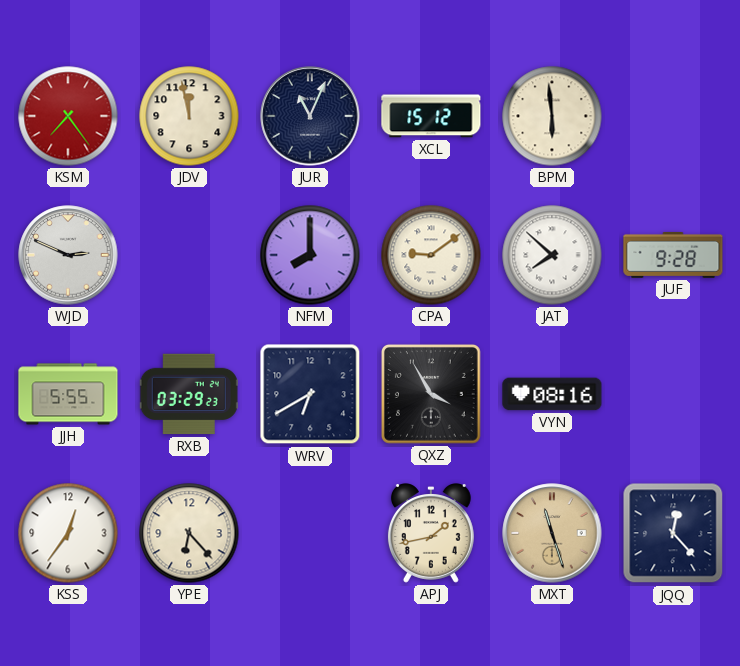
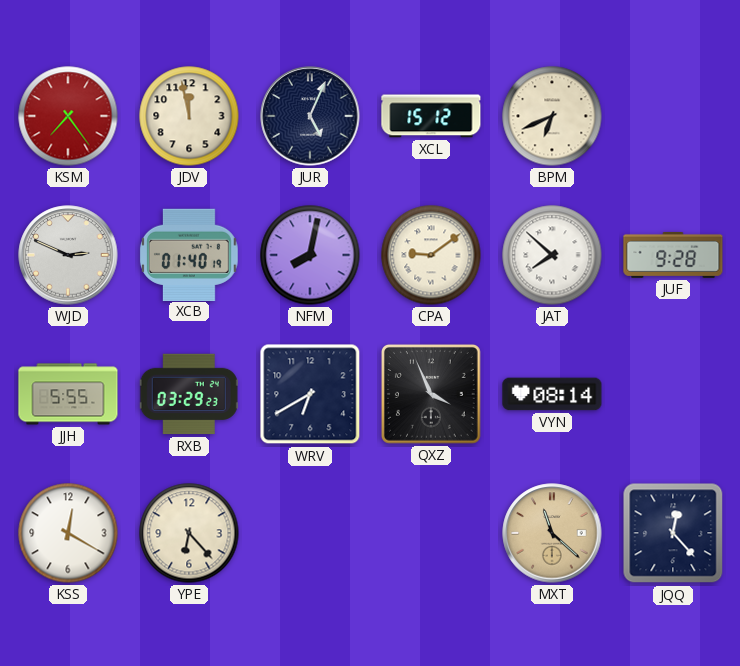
JUR: 11:04 -> 5:04
BPM: 5:59 -> 6:41
XCB: none -> 01:40
NFM: 8:00 -> 8:02
QXZ: 3:55 -> 3:56
VYN: 08:16 -> 08:14
KSS: 12:36 -> 12:20
APJ: 1:43 -> none
MXT: 11:27 -> 11:22
